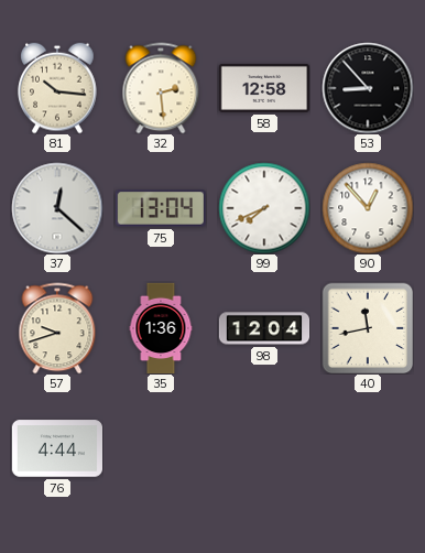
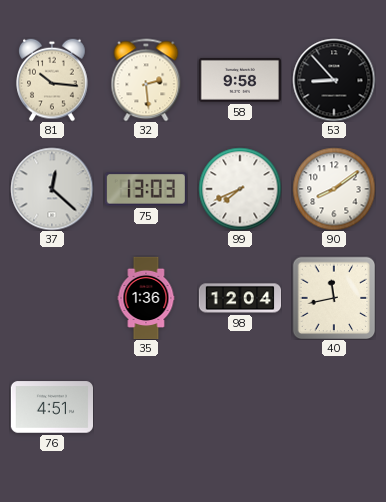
58: 12:58 -> 9:58
75: 13:04 -> 13:03
90: 12:53 -> 8:09
57: 9:42 -> none
76: 4:44 -> 4:51
